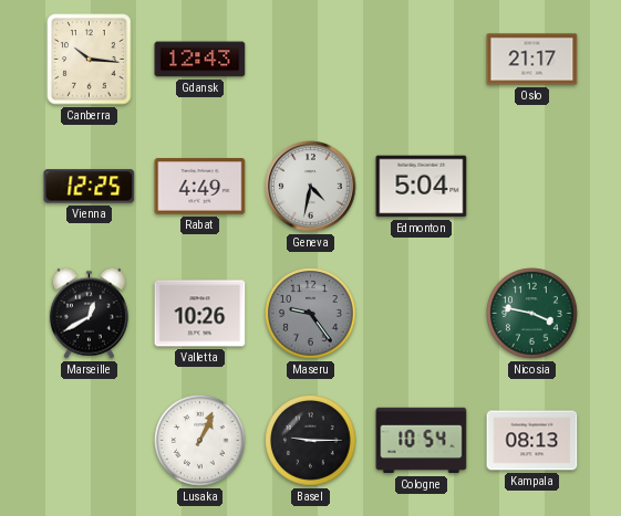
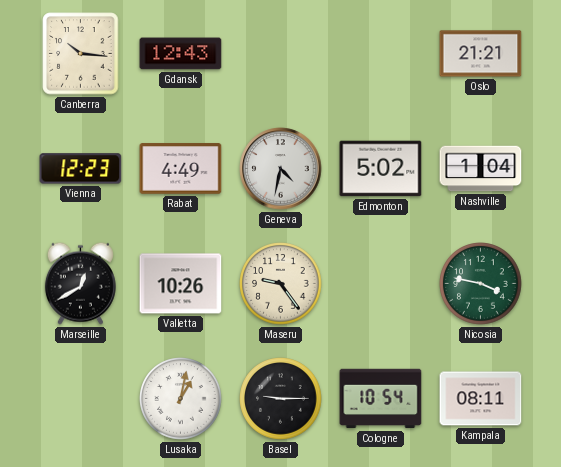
Oslo: 21:17 -> 21:21
Vienna: 12:25 -> 12:23
Edmonton: 5:04 -> 5:02
Nashville: none -> 1:04
Maseru dial: grey -> cream
Lusaka: 1:04 -> 1:02
Kampala: 08:13 -> 08:11
